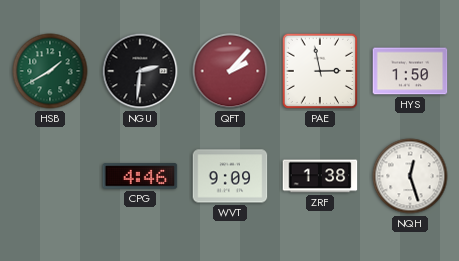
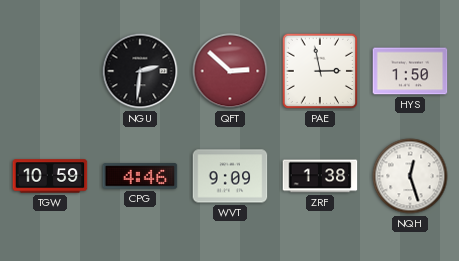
HSB: 1:40 -> none
QFT: 2:07 -> 2:52
TGW: none -> 10:59
